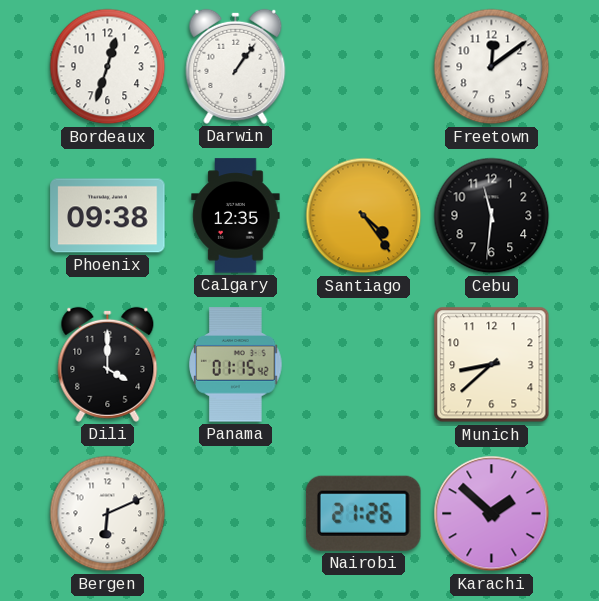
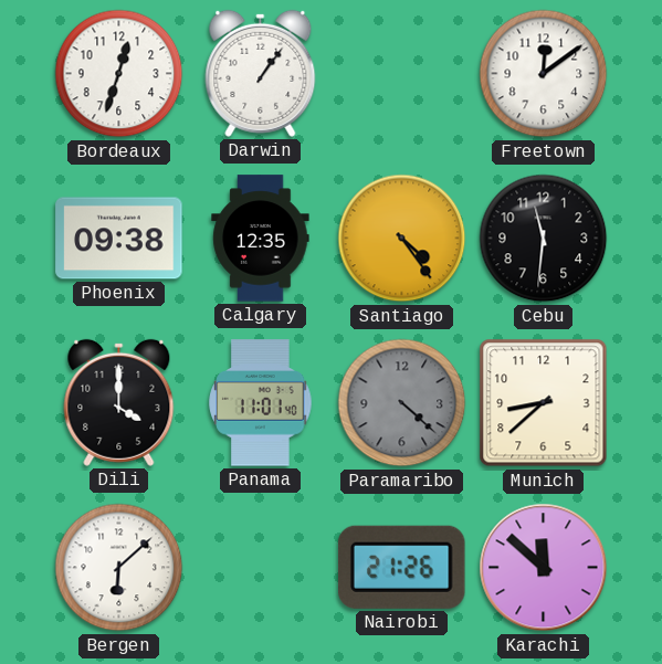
Panama: 01:15 -> 11:01
Paramaribo: none -> 4:22
Bergen: 6:11 -> 6:08
Karachi: 1:52 -> 11:52
